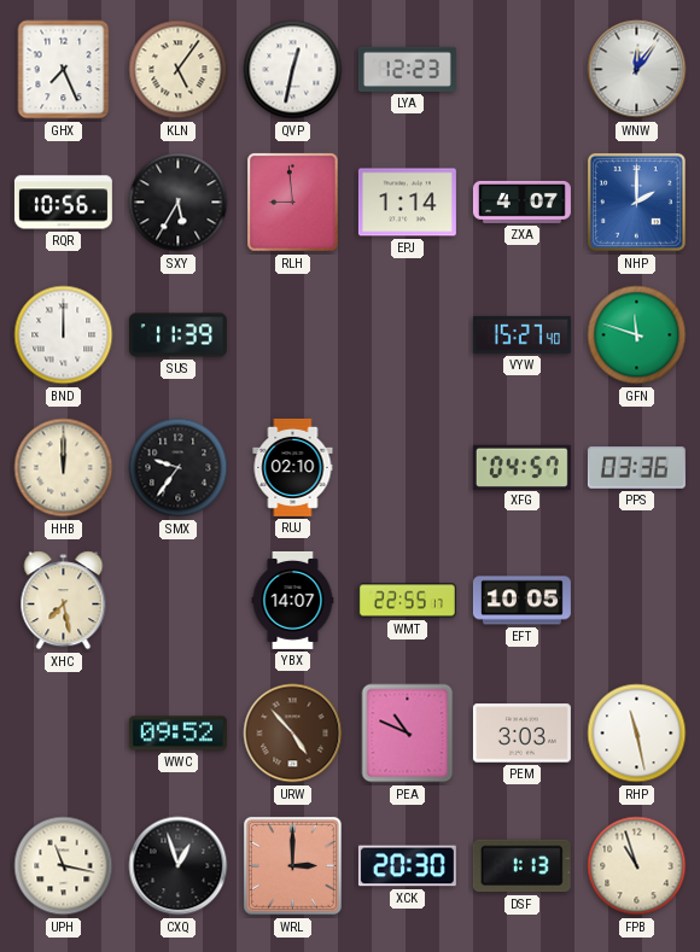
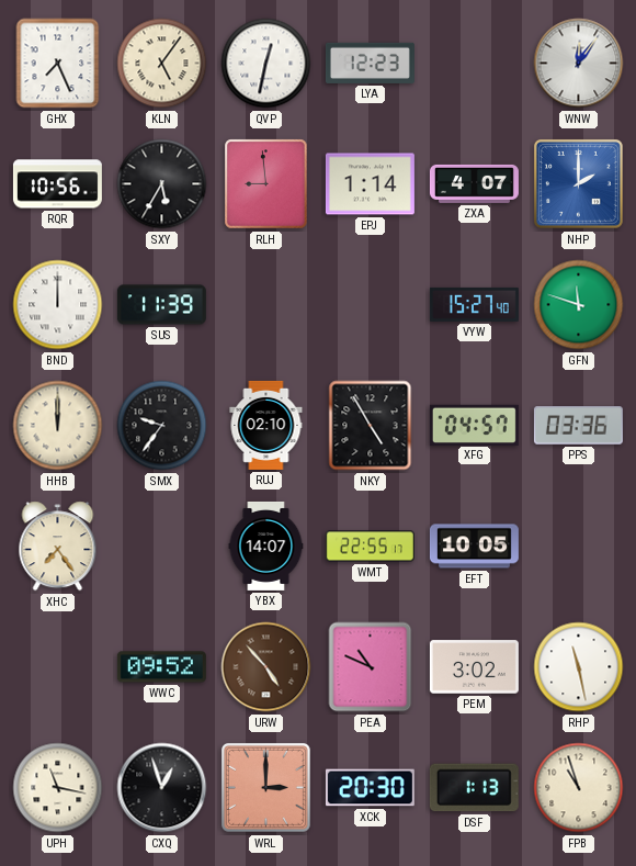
NKY: none -> 4:55
XHC: 7:28 -> 7:24
PEM: 3:03 -> 3:02
